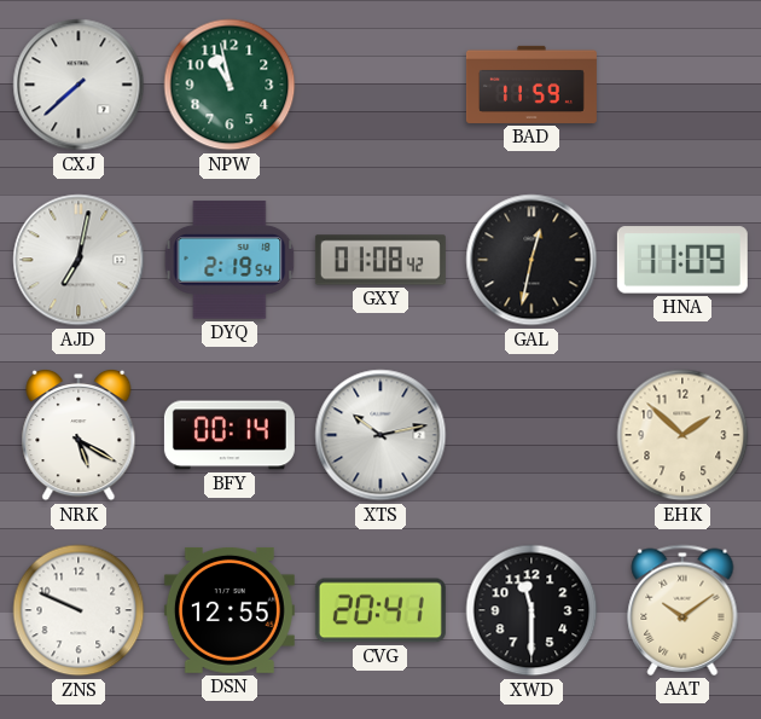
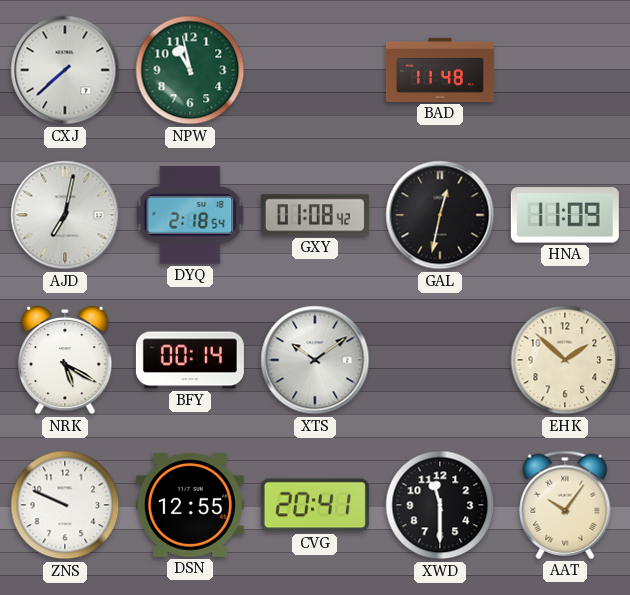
BAD: 11:59 -> 11:48
DYQ: 2:19 -> 2:18
XTS: 10:13 -> 10:09
AAT: 10:09 -> 10:06
